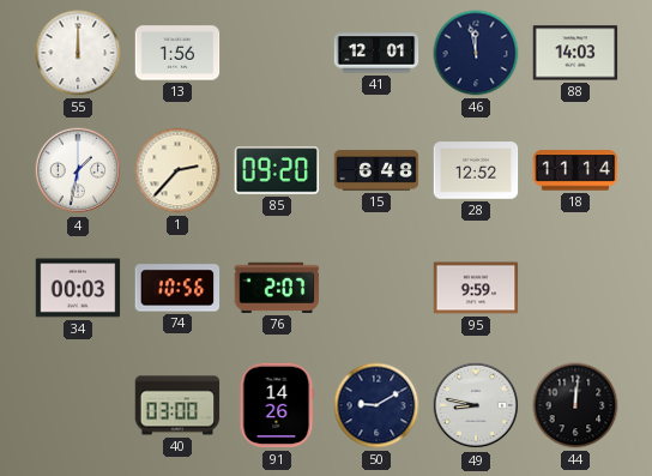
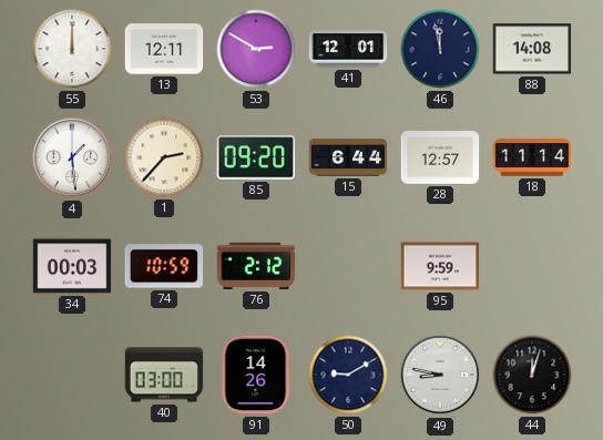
13: 1:56 -> 12:11
53: none -> 2:50
88: 14:03 -> 14:08
4: 1:32 -> 1:29
15: 6:48 -> 6:44
28: 12:52 -> 12:57
74: 10:56 -> 10:59
76: 2:07 -> 2:12
44: 12:01 -> 12:03
